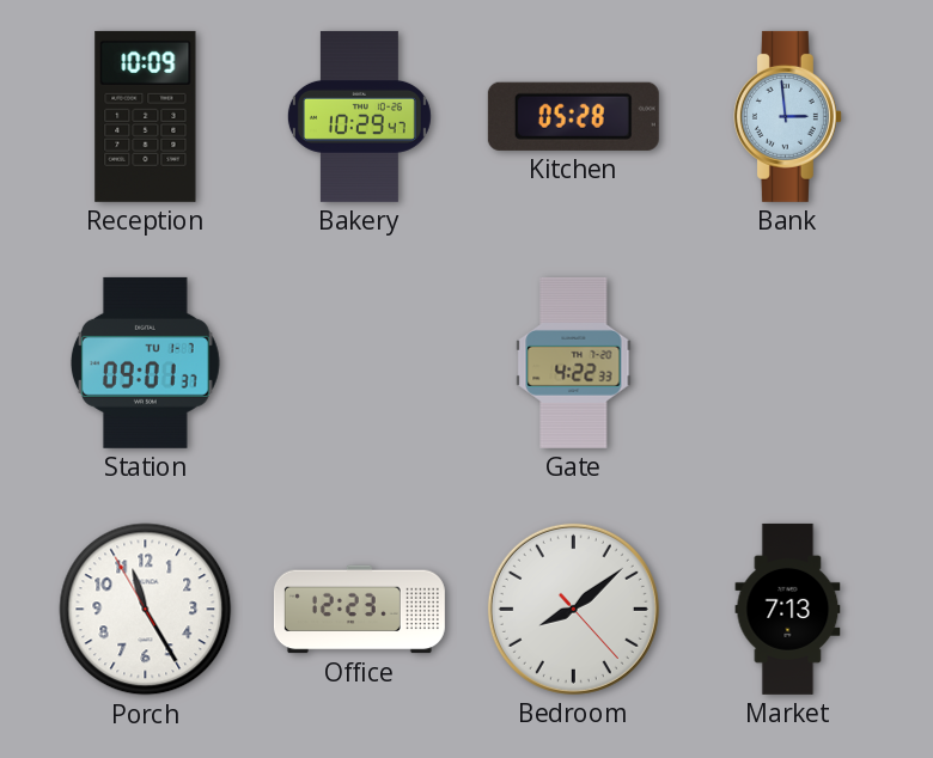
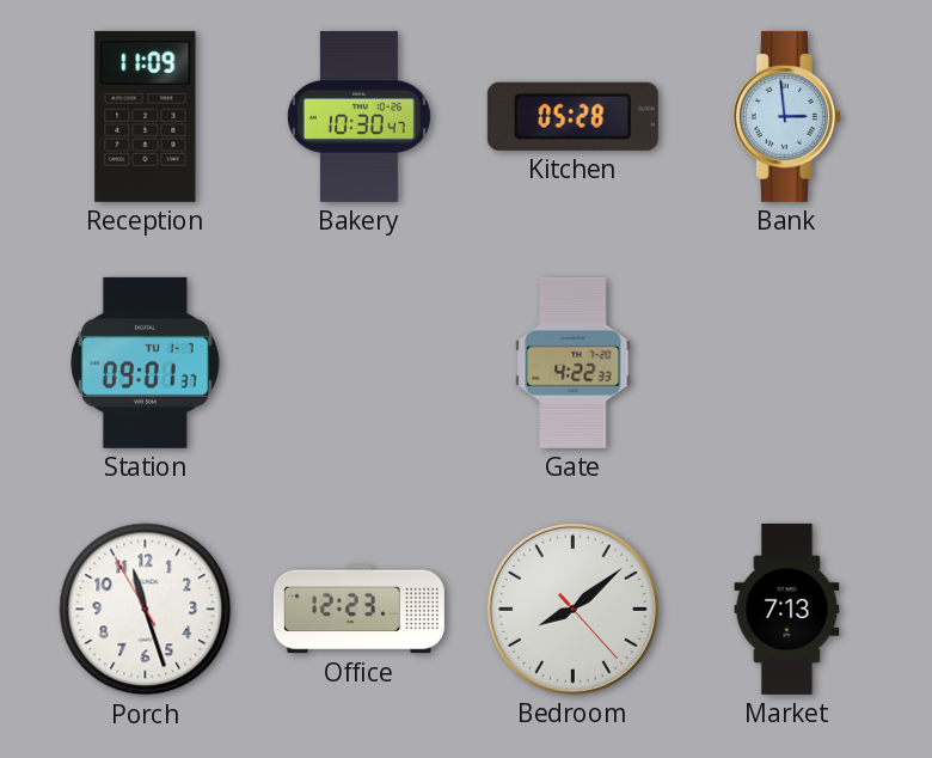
Reception: 10:09 -> 11:09
Bakery: 10:29 -> 10:30
Porch: 11:24 -> 11:26
